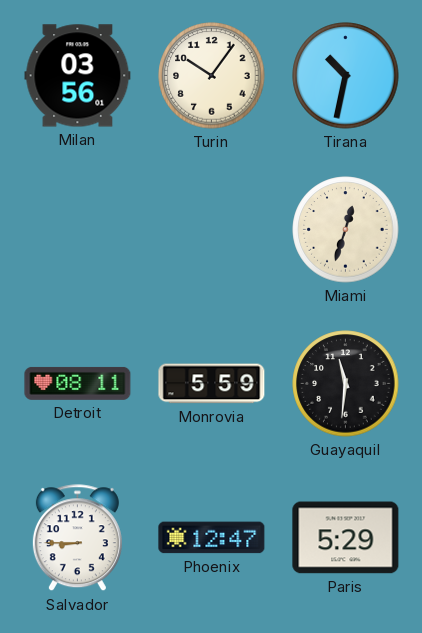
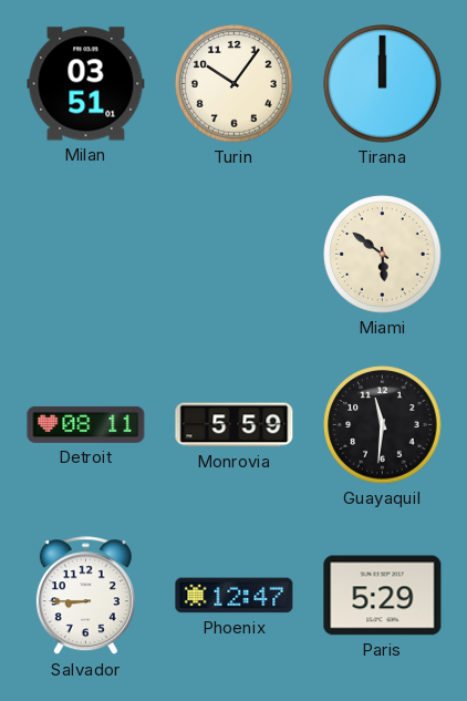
Milan: 03:56 -> 03:51
Tirana: 10:32 -> 12:00
Miami: 12:33 -> 5:51
